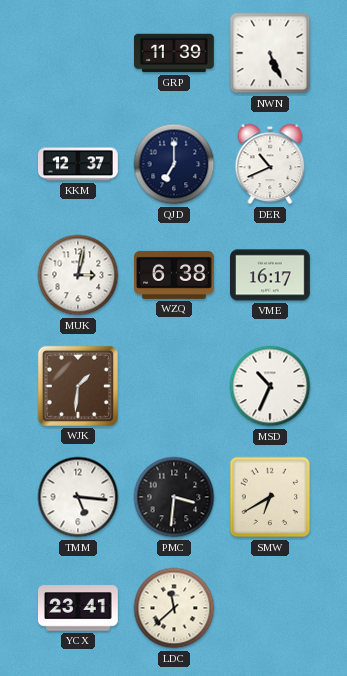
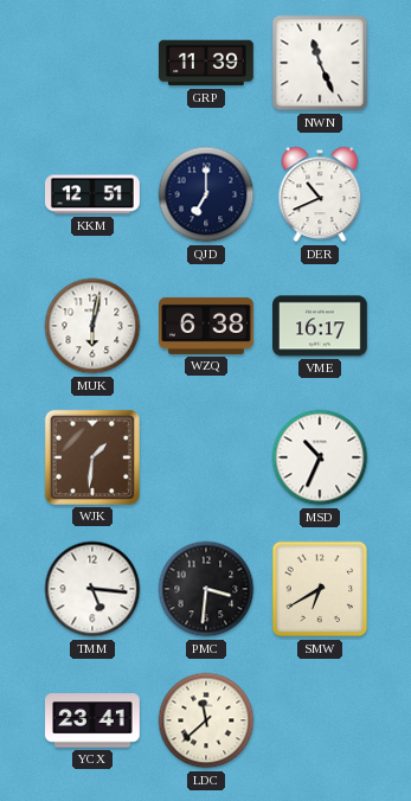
NWN: 5:26 -> 11:26
KKM: 12:37 -> 12:51
MUK: 3:02 -> 6:02
